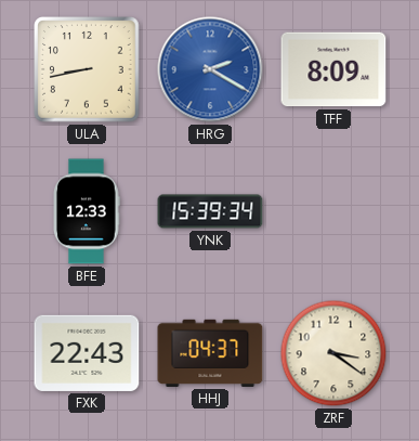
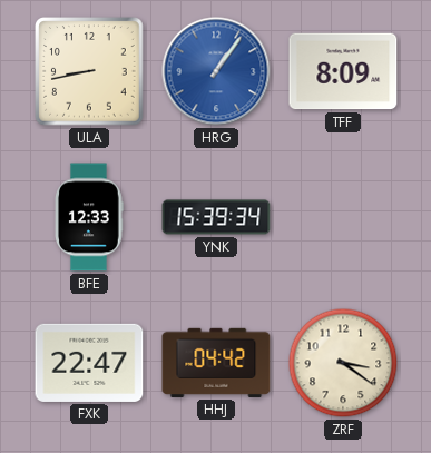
HRG: 2:20 -> 1:06
FXK: 22:43 -> 22:47
HHJ: 04:37 -> 04:42
